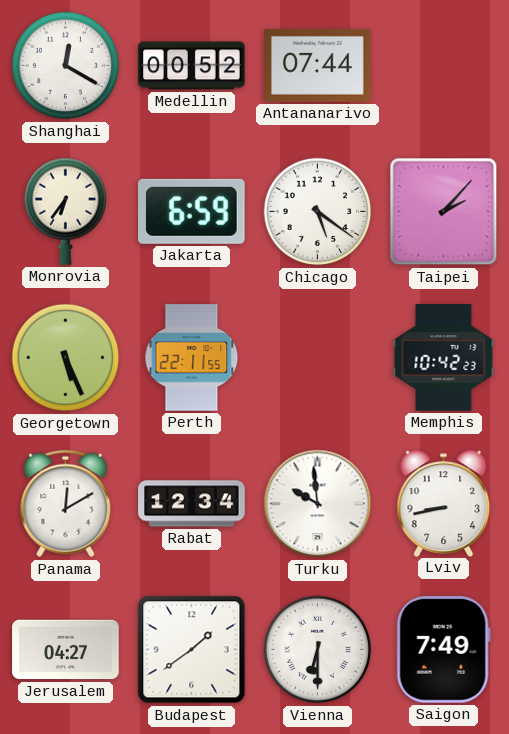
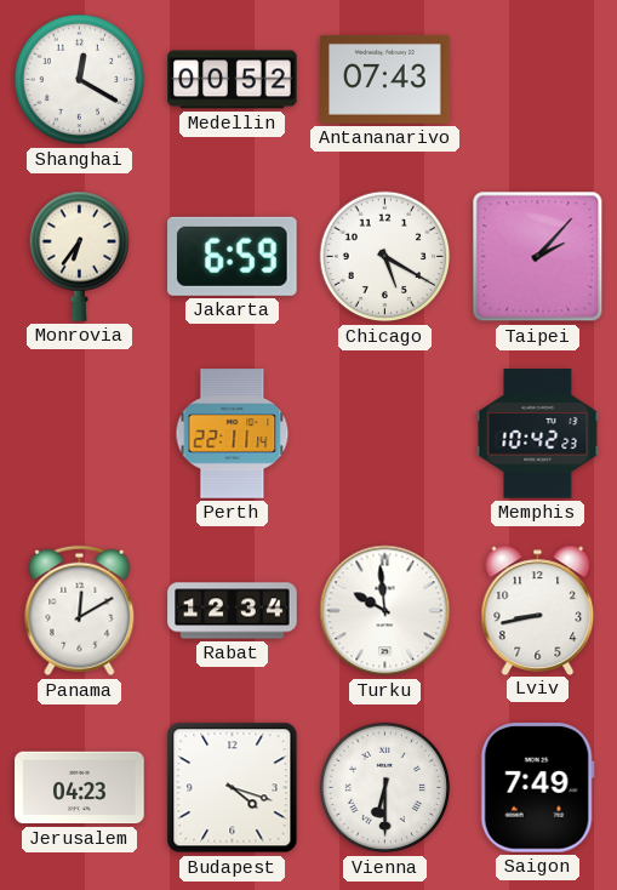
Antananarivo: 07:44 -> 07:43
Chicago: 5:21 -> 5:20
Georgetown: 5:26 -> none
Perth: 22:11:55 -> 22:11:14
Jerusalem: 04:27 -> 04:23
Budapest: 1:39 -> 4:18
